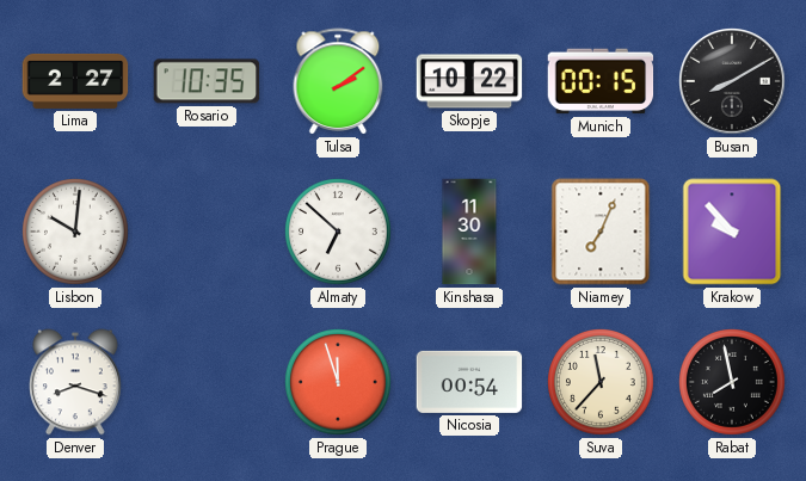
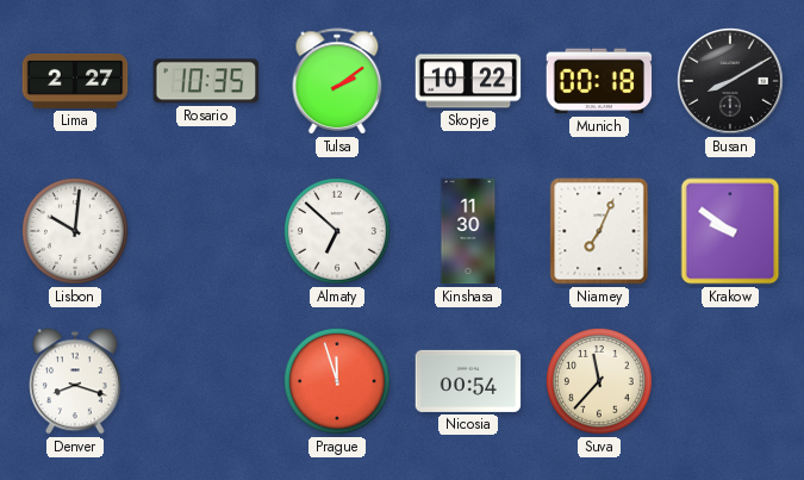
Munich: 00:15 -> 00:18
Krakow: 9:53 -> 9:51
Rabat: 7:58 -> none
